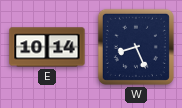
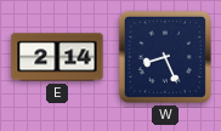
E: 10:14 -> 2:14
